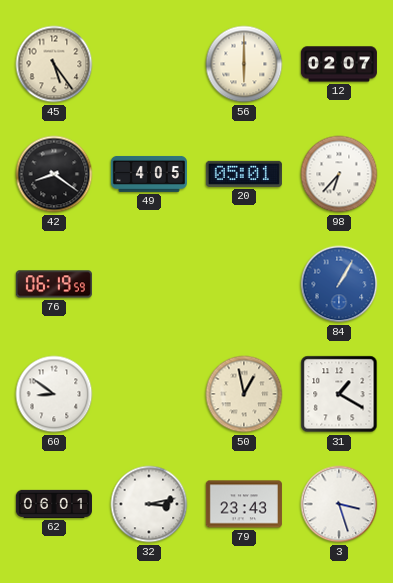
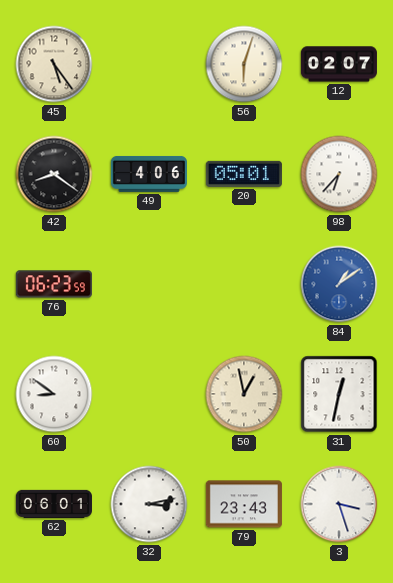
56: 6:00 -> 6:03
49: 4:05 -> 4:06
76: 06:19 -> 06:23
84: 1:05 -> 1:09
31: 1:20 -> 12:32
